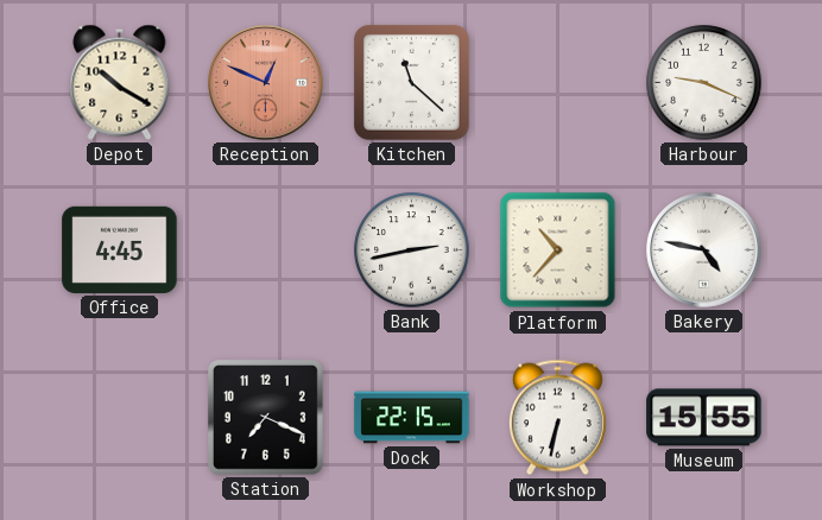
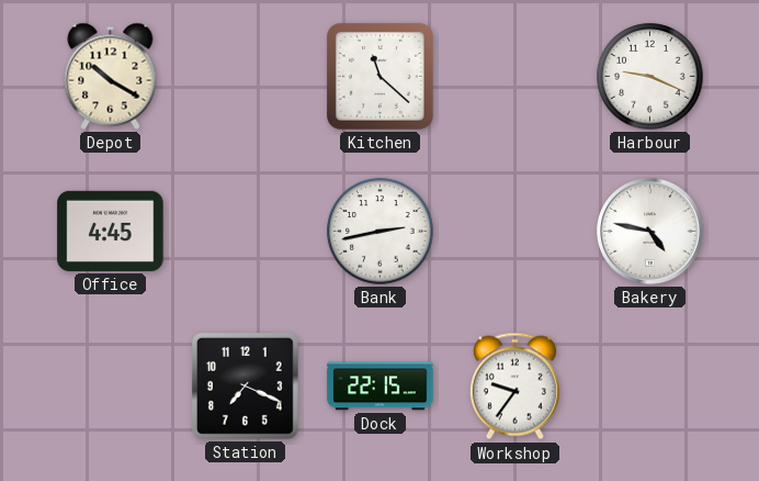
Reception: 12:49 -> none
Platform: 10:37 -> none
Workshop: 6:32 -> 9:36
Museum: 15:55 -> none
